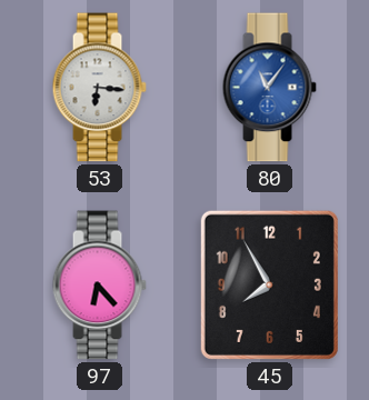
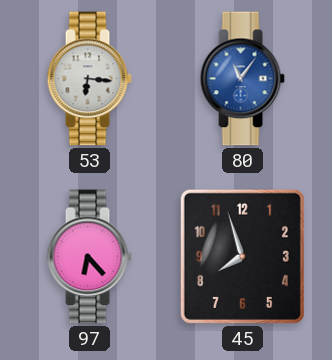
45: 7:55 -> 7:57
